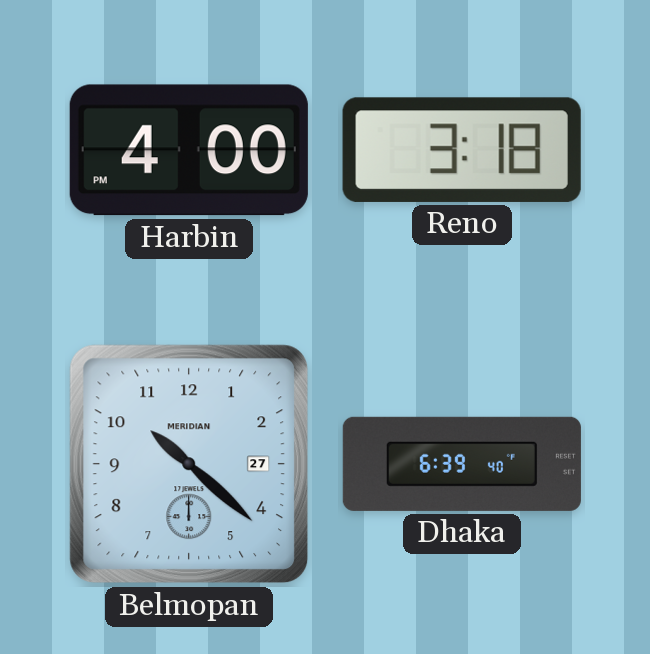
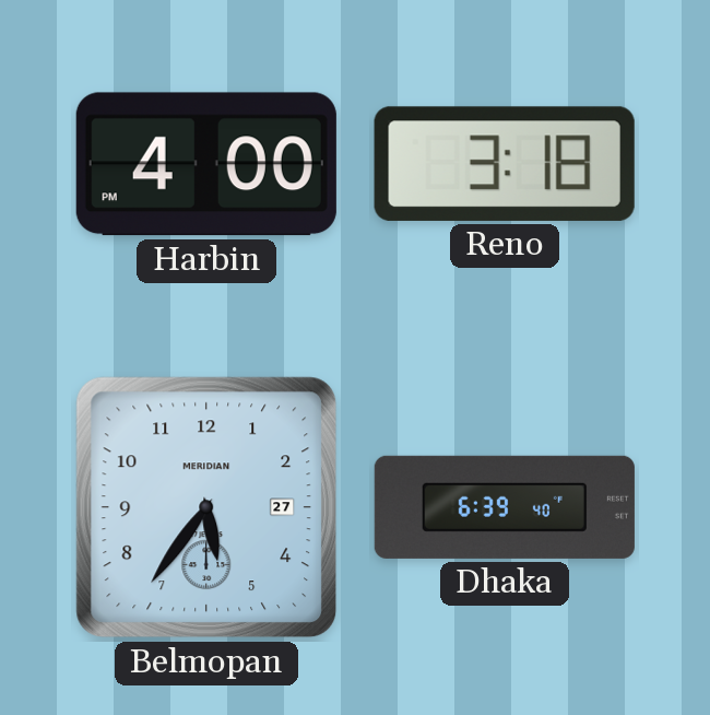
Belmopan: 10:22 -> 5:36
